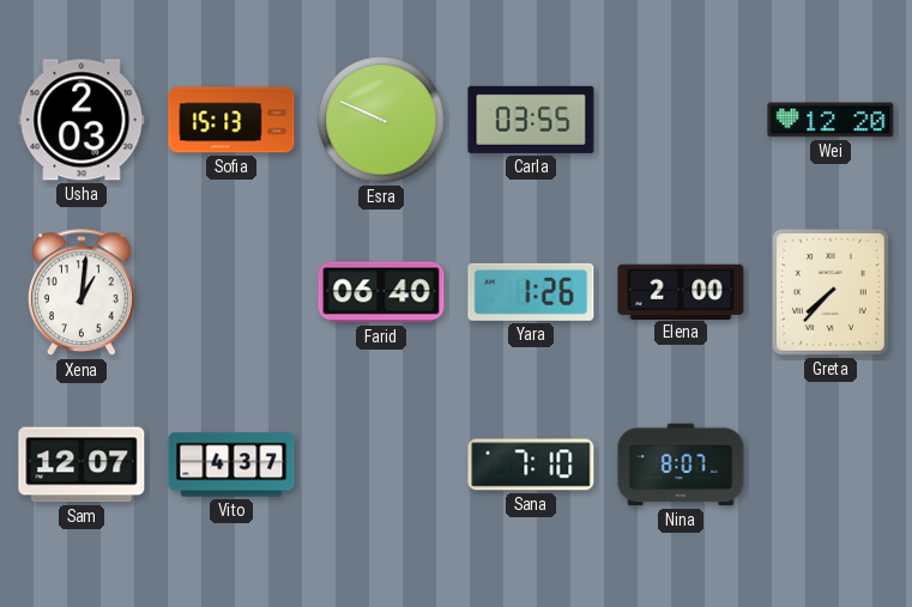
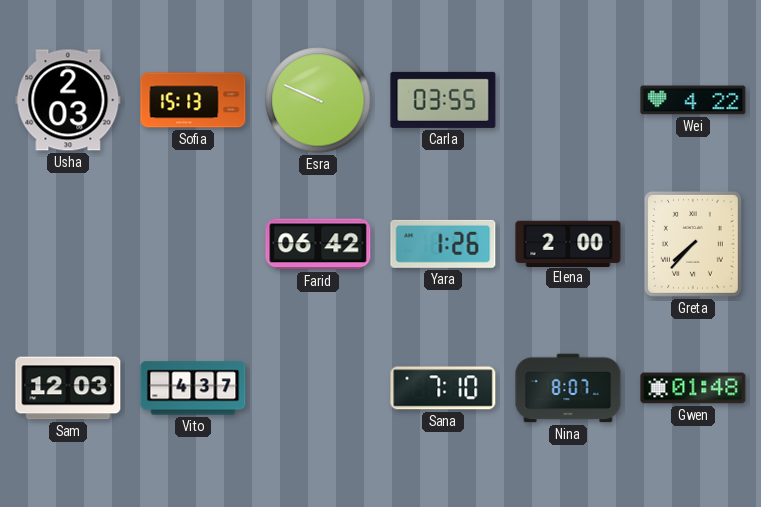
Wei: 12:20 -> 4:22
Xena: 1:01 -> none
Farid: 06:40 -> 06:42
Sam: 12:07 -> 12:03
Gwen: none -> 01:48
